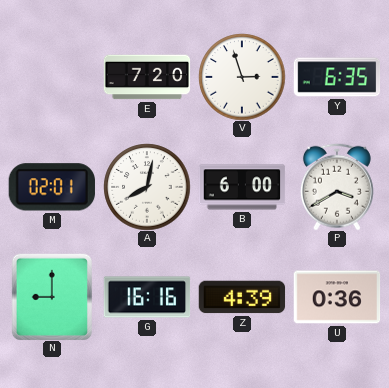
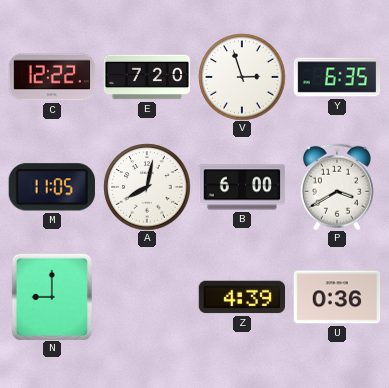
C: none -> 12:22
M: 02:01 -> 11:05
G: 16:16 -> none
